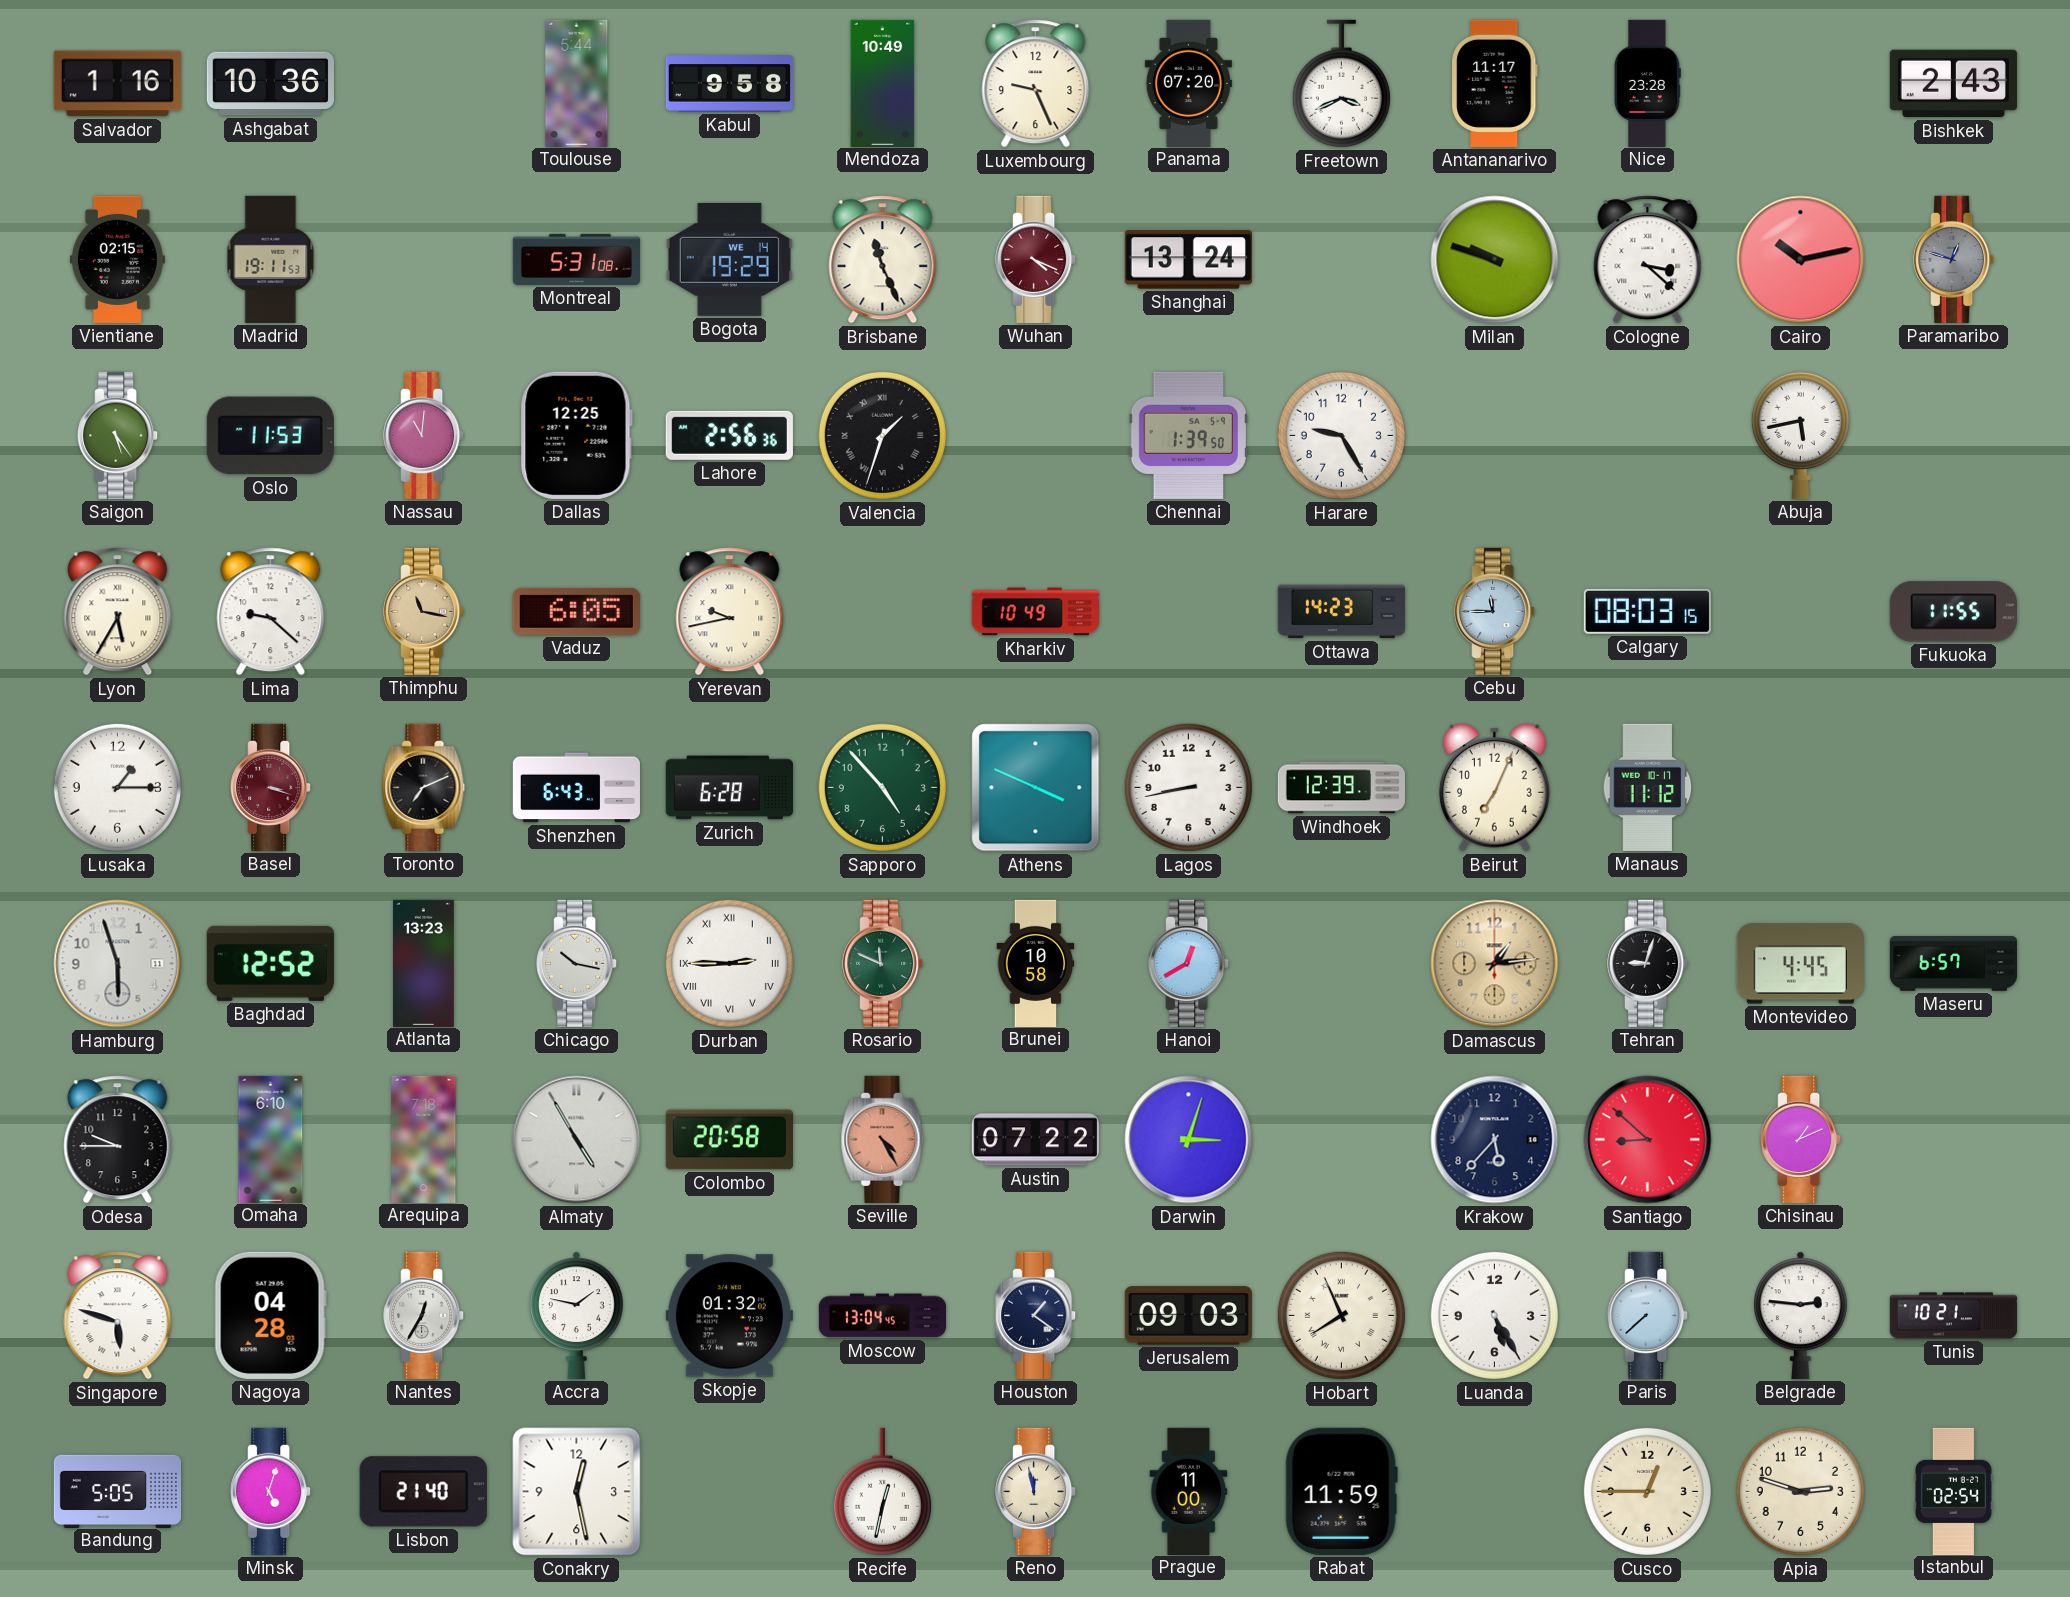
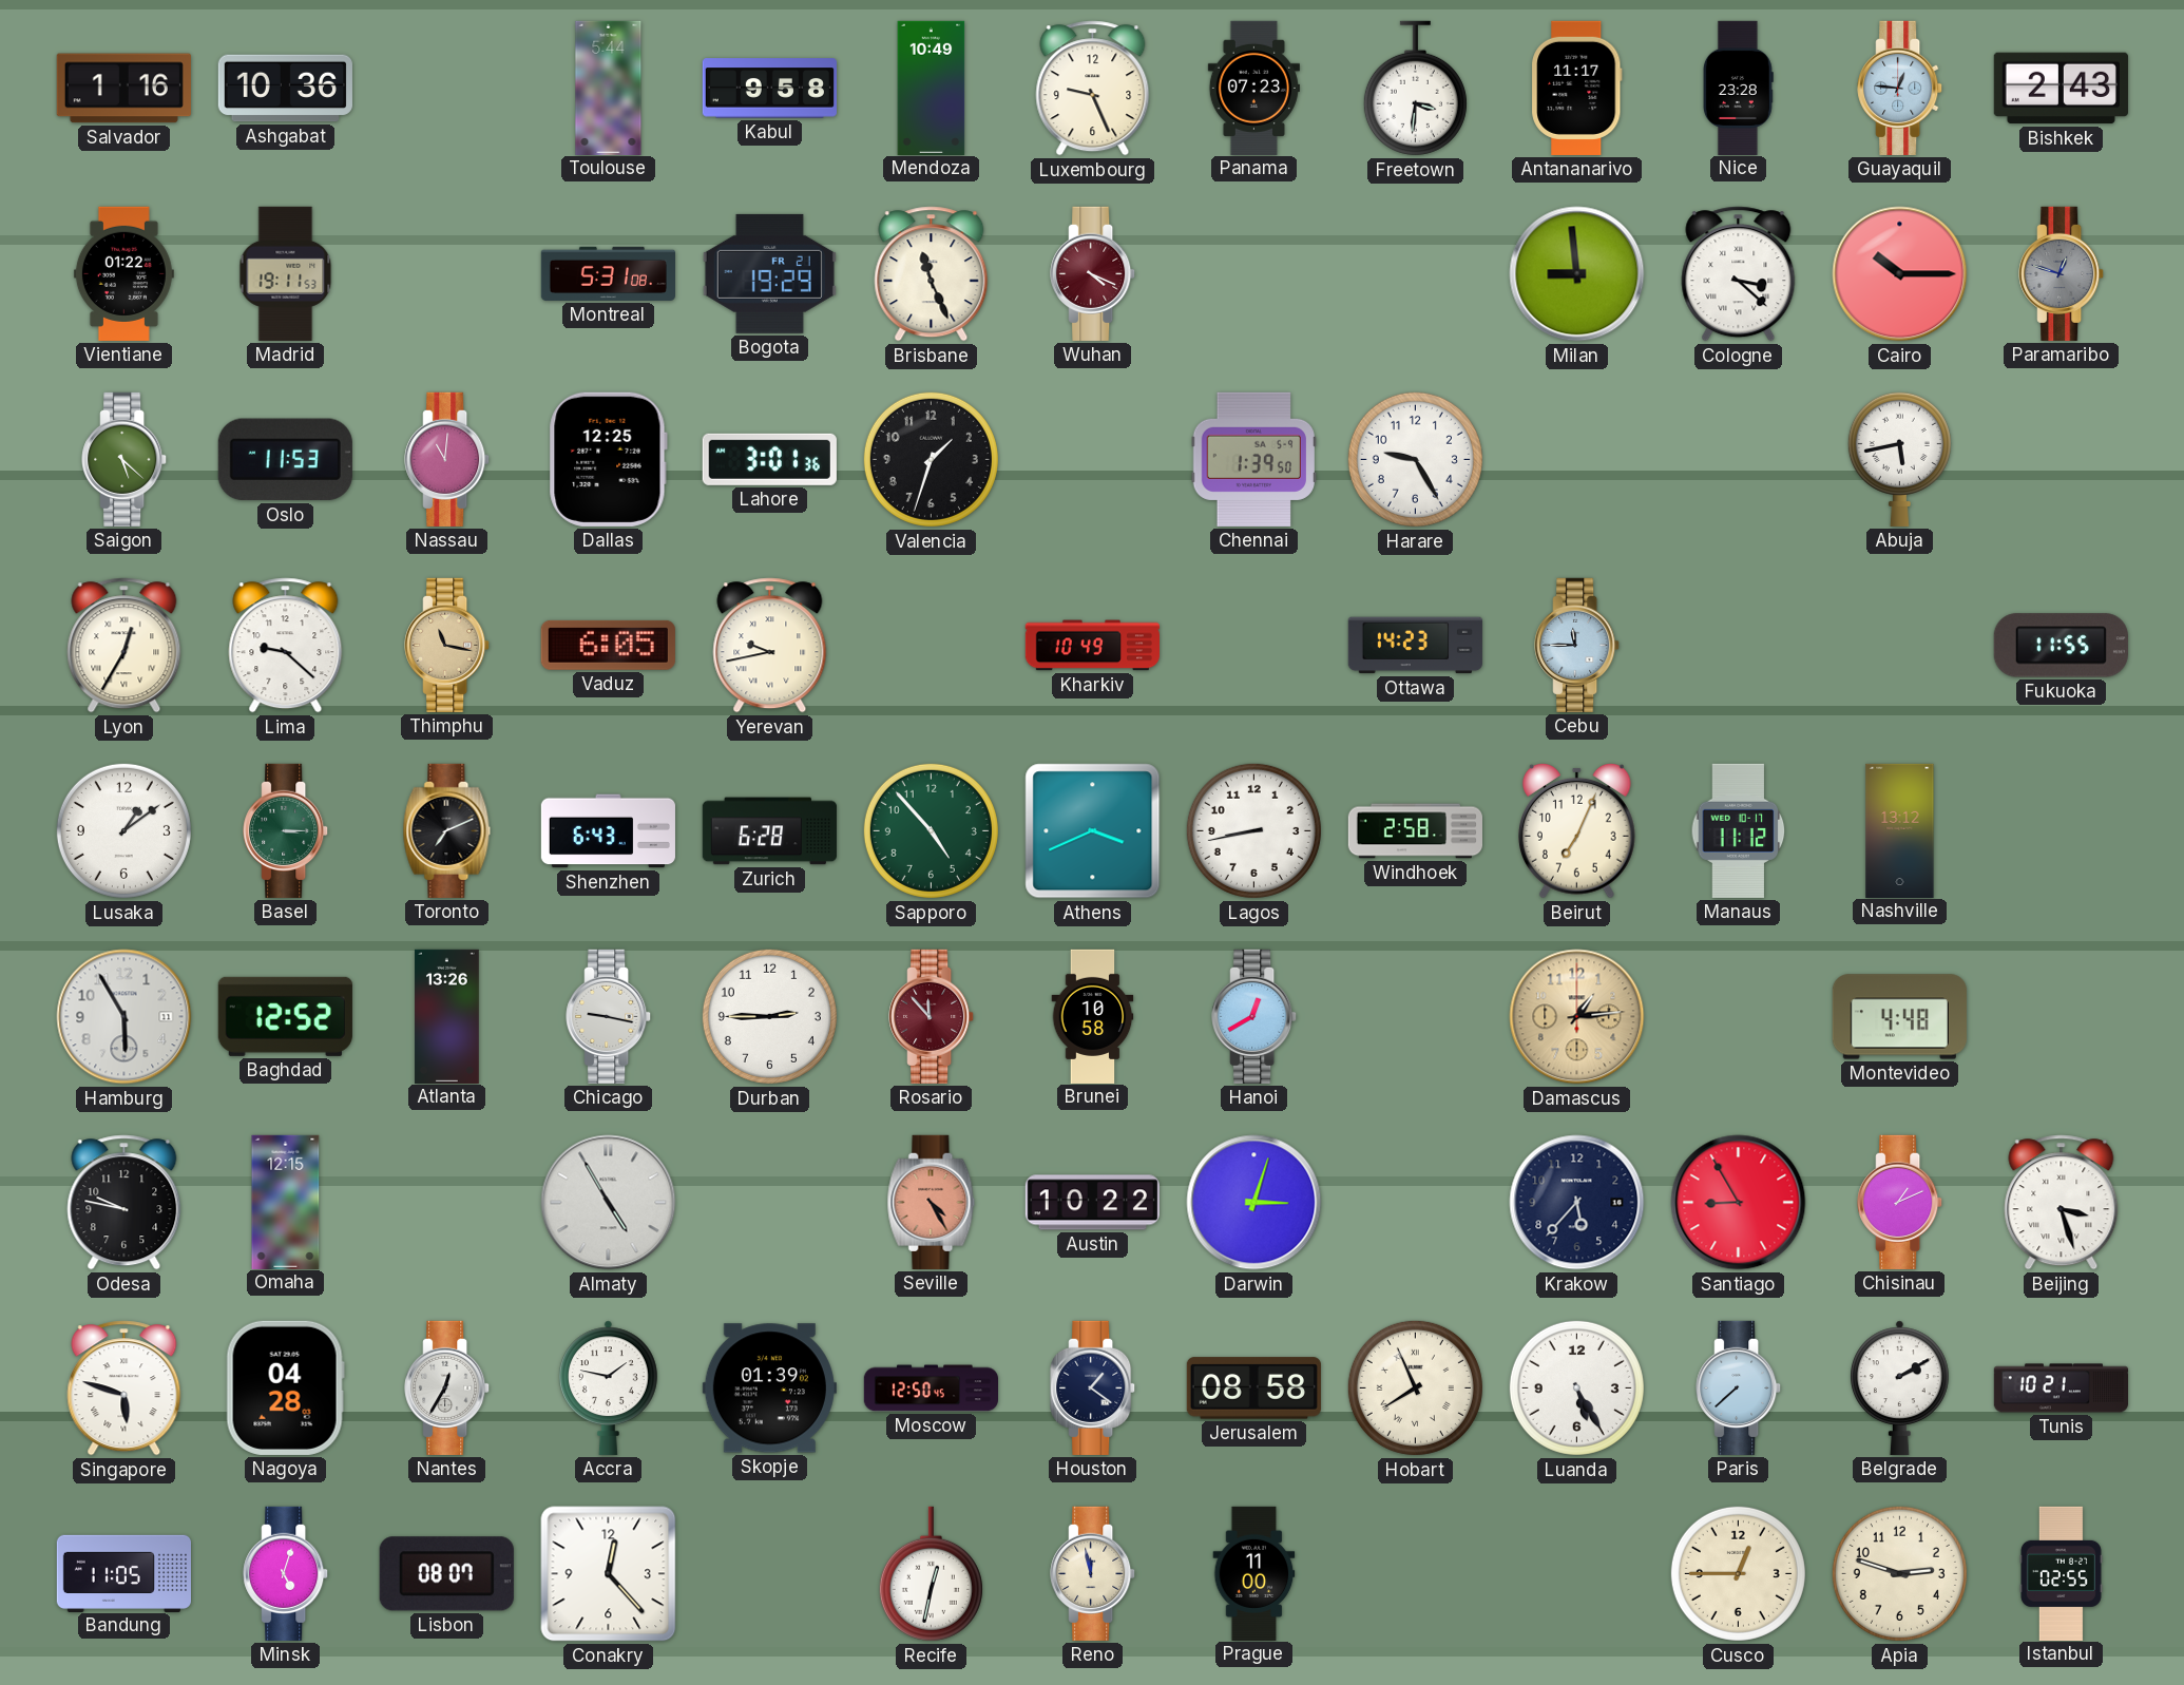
Panama: 07:20 -> 07:23
Freetown: 3:41 -> 3:31
Guayaquil: none -> 12:46
Vientiane: 02:15 -> 01:22
Bogota date: WE 14 -> FR 21
Shanghai: 13:24 -> none
Milan: 9:48 -> 8:59
Cairo: 10:13 -> 10:15
Saigon: 5:24 -> 5:22
Lahore: 2:56 -> 3:01
Valencia numerals: Roman -> Arabic
Lyon: 5:35 -> 12:35
Calgary: 08:03 -> none
Lusaka: 1:15 -> 1:09
Basel: 3:18 -> 3:15
Basel dial: burgundy -> green
Athens: 3:49 -> 3:41
Windhoek: 12:39 -> 2:58
Nashville: none -> 13:12
Hamburg: 5:57 -> 5:55
Atlanta: 13:23 -> 13:26
Chicago: 10:17 -> 9:17
Durban numerals: Roman -> Arabic
Rosario: 11:49 -> 11:53
Rosario dial: green -> burgundy
Tehran: 9:03 -> none
Montevideo: 4:45 -> 4:48
Maseru: 6:57 -> none
Odesa: 9:45 -> 9:47
Omaha: 6:10 -> 12:15
Arequipa: 7:18 -> none
Colombo: 20:58 -> none
Austin: 07:22 -> 10:22
Santiago: 8:52 -> 8:55
Beijing: none -> 3:27
Skopje: 01:32 -> 01:39
Moscow: 13:04 -> 12:50
Jerusalem: 09:03 -> 08:58
Belgrade: 2:46 -> 2:10
Bandung: 5:05 -> 11:05
Lisbon: 21:40 -> 08:07
Conakry: 12:28 -> 12:23
Rabat: 11:59 -> none
Istanbul: 02:54 -> 02:55
